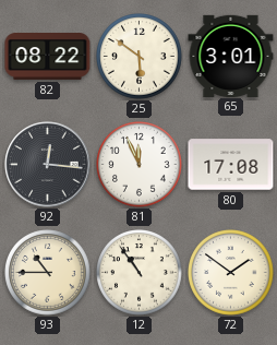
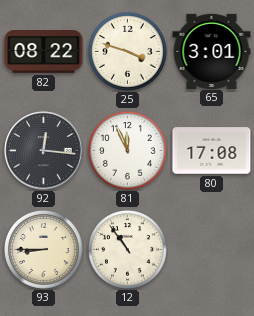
25: 5:51 -> 3:48
93: 10:45 -> 8:45
72: 1:51 -> none
